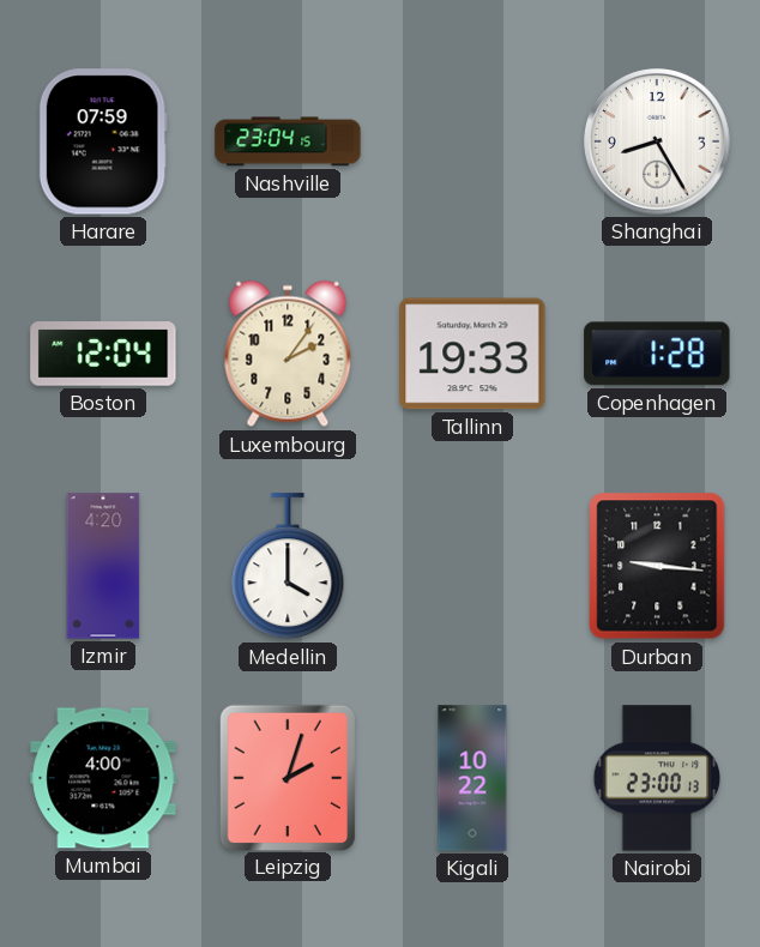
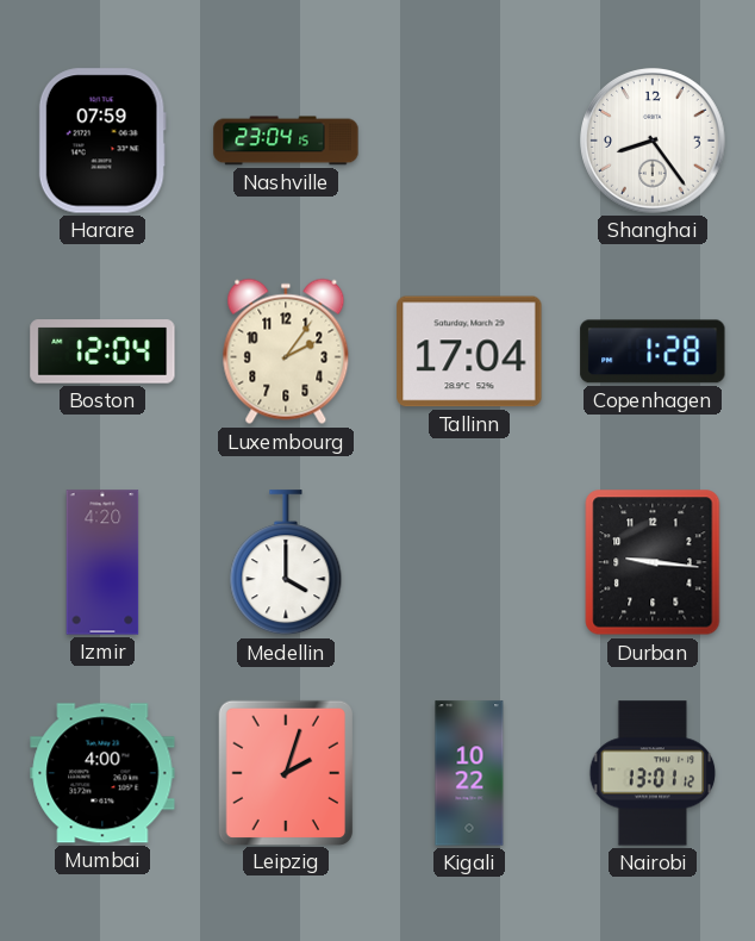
Shanghai: 8:25 -> 8:24
Tallinn: 19:33 -> 17:04
Nairobi: 23:00 -> 13:01
